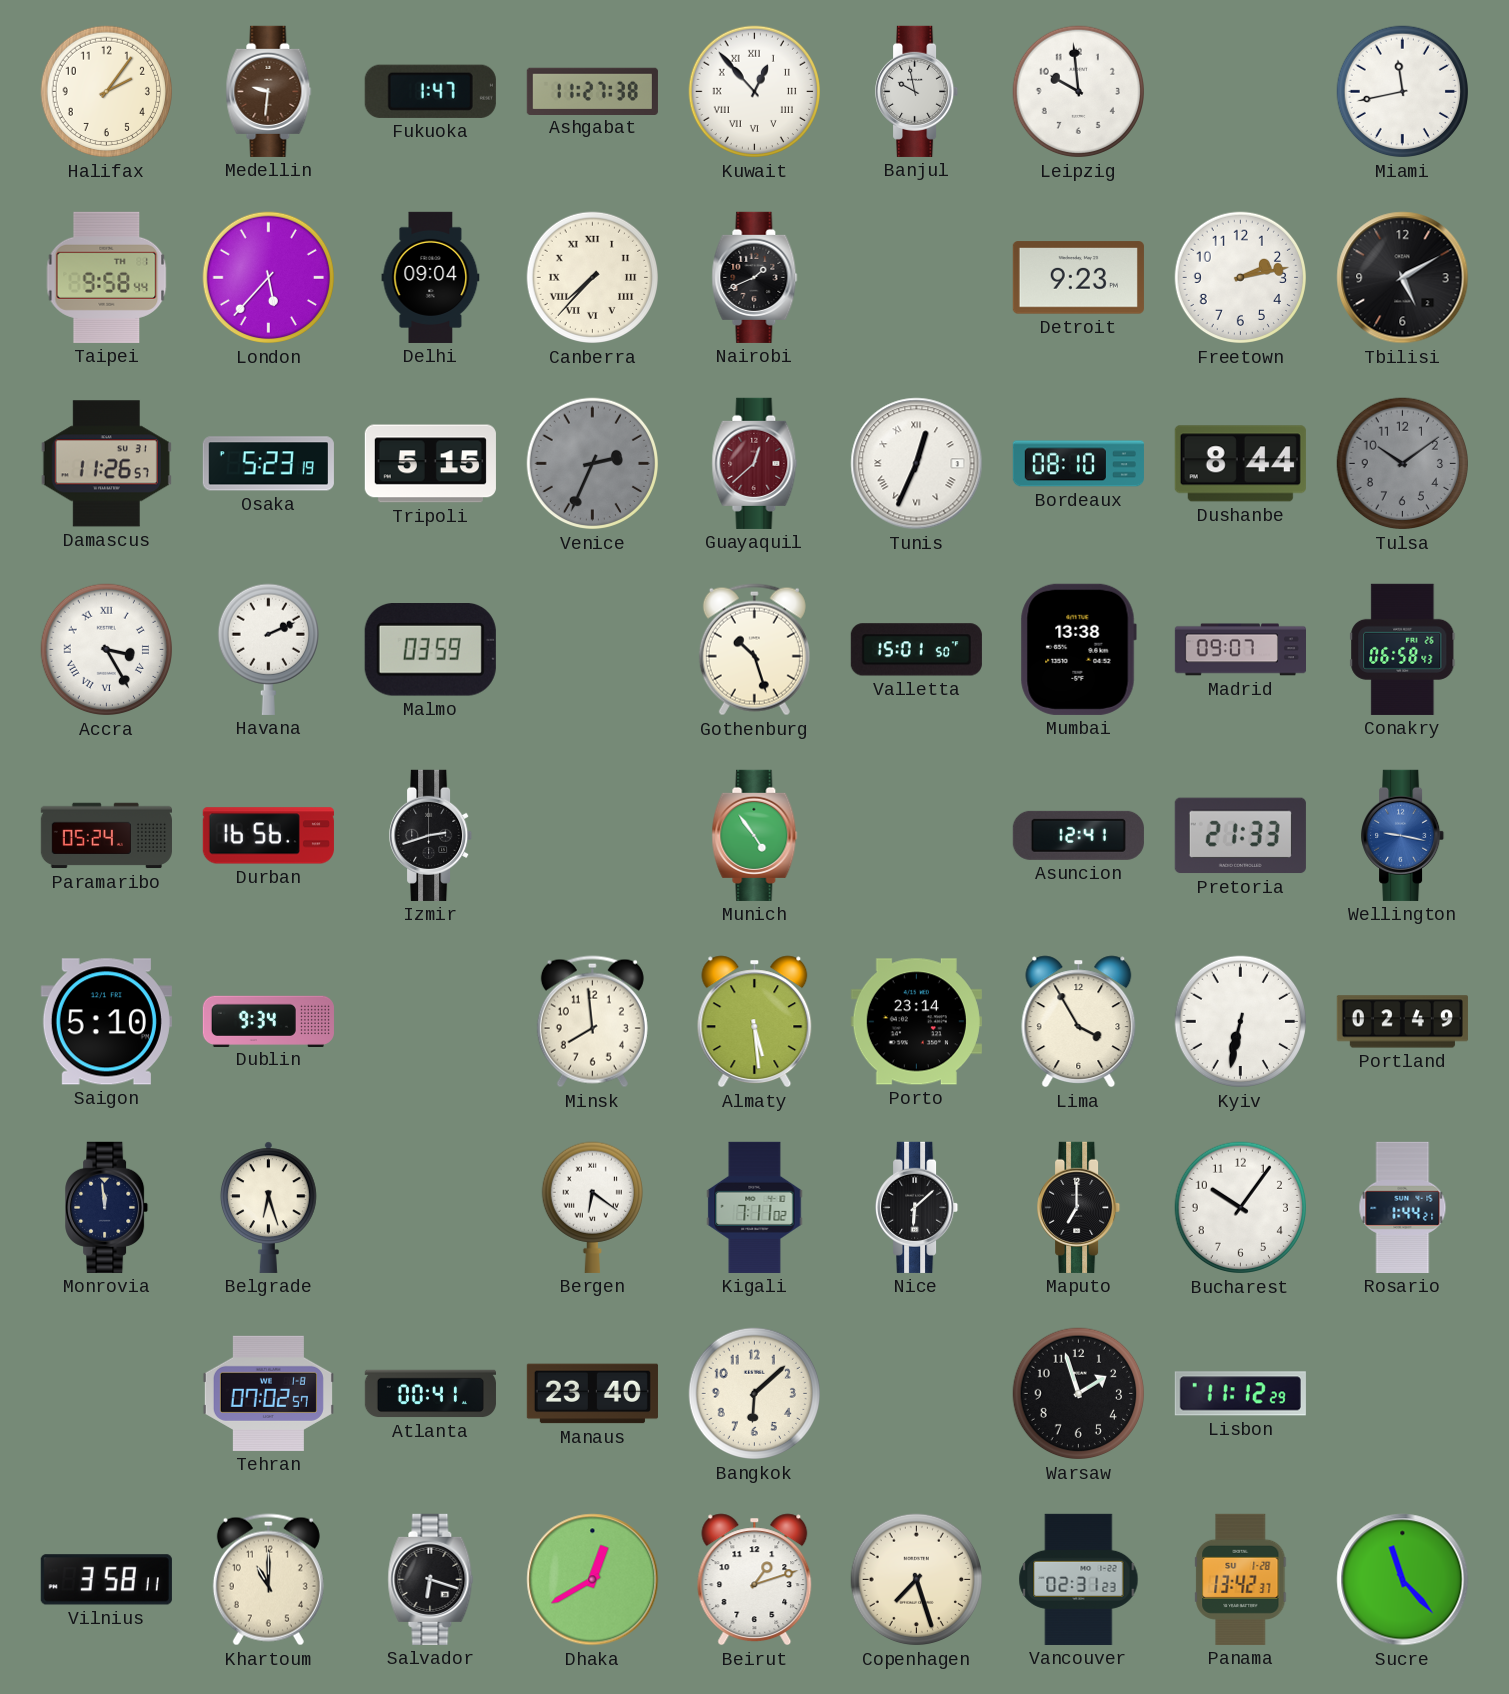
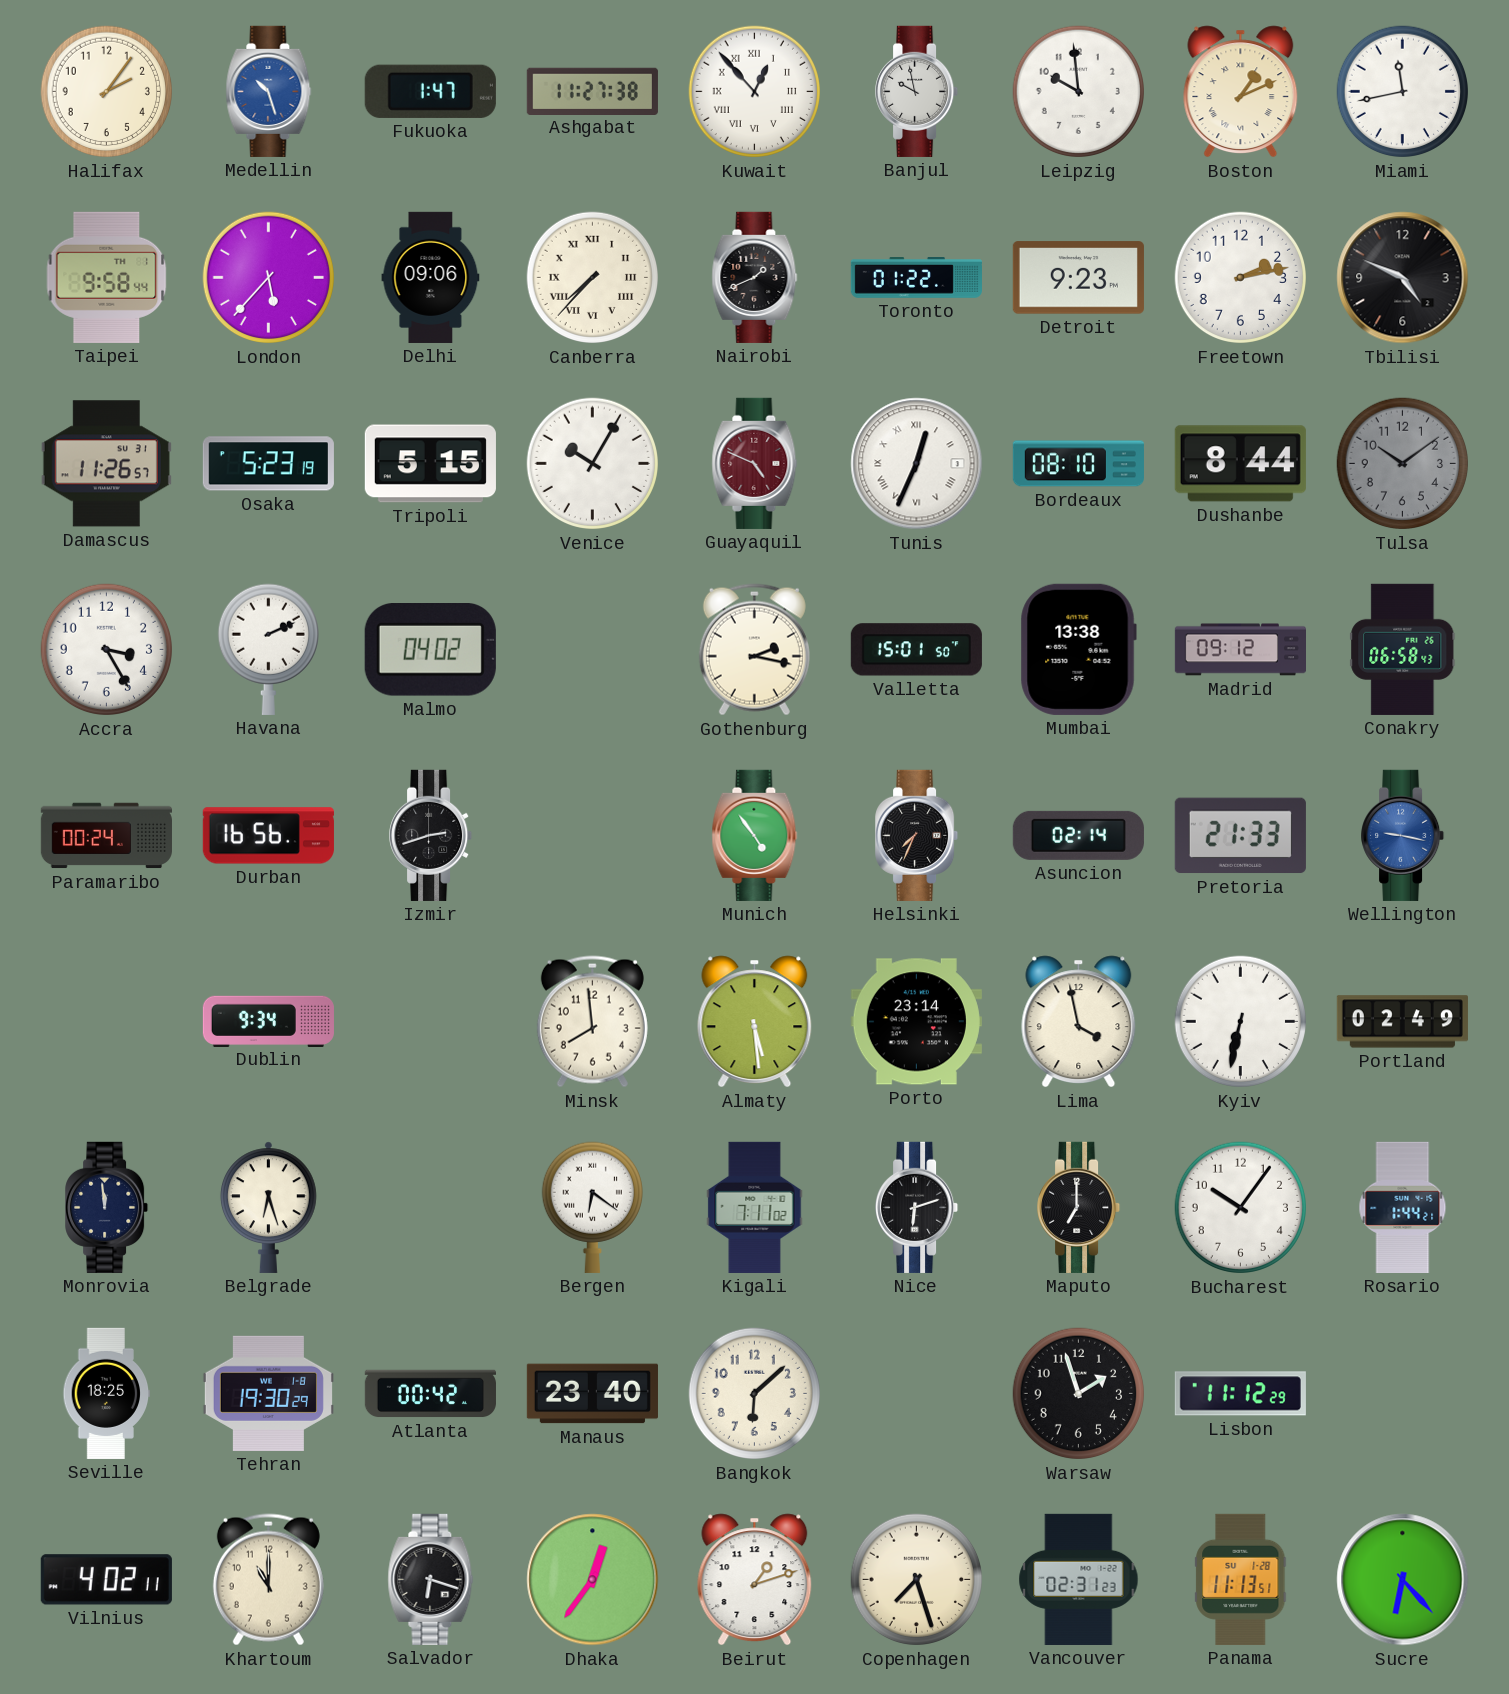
Medellin: 9:31 -> 10:27
Medellin dial: brown -> blue
Boston: none -> 1:11
Delhi: 09:04 -> 09:06
Toronto: none -> 01:22
Tbilisi: 5:10 -> 4:49
Venice: 2:34 -> 10:05
Venice dial: grey -> white
Guayaquil: 12:38 -> 4:49
Accra numerals: Roman -> Arabic
Malmo: 03:59 -> 04:02
Gothenburg: 10:27 -> 2:17
Madrid: 09:07 -> 09:12
Paramaribo: 05:24 -> 00:24
Helsinki: none -> 7:34
Asuncion: 12:41 -> 02:14
Saigon: 5:10 -> none
Lima: 3:55 -> 3:58
Nice: 6:08 -> 6:12
Seville: none -> 18:25
Tehran: 07:02 -> 19:30
Atlanta: 00:41 -> 00:42
Vilnius: 3:58 -> 4:02
Dhaka: 12:40 -> 12:36
Panama: 13:42 -> 11:13
Sucre: 11:23 -> 6:23
